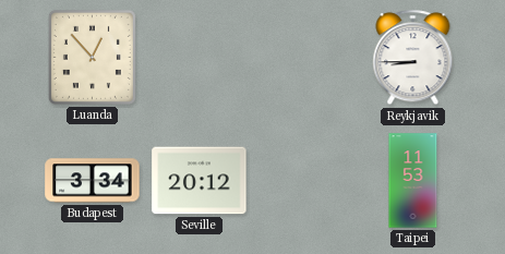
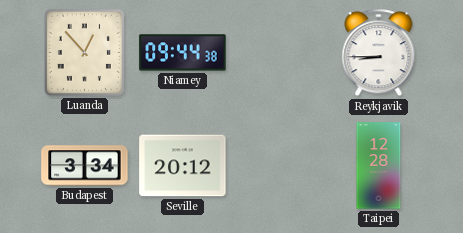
Niamey: none -> 09:44
Taipei: 11:53 -> 12:28
